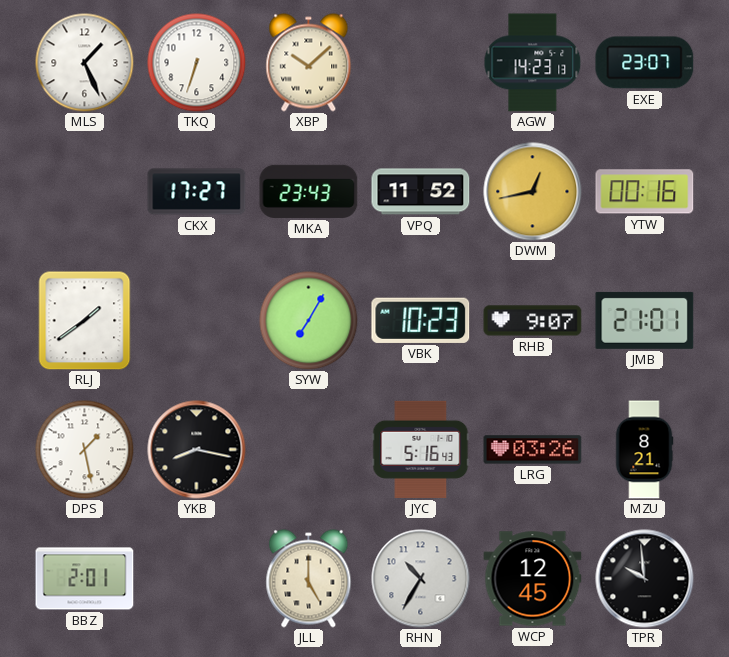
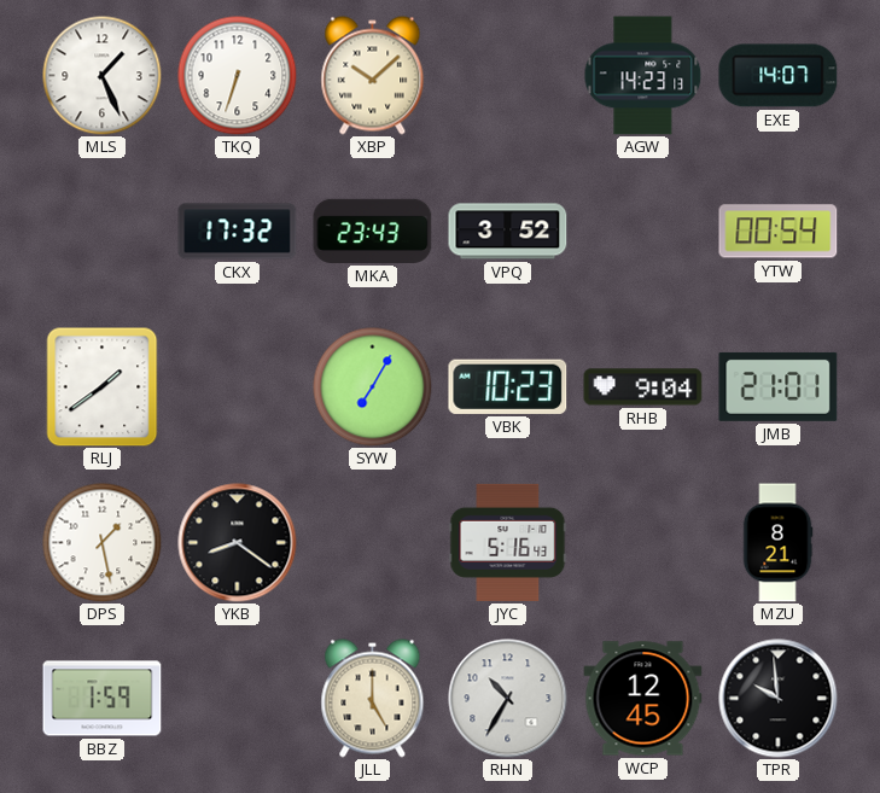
EXE: 23:07 -> 14:07
CKX: 17:27 -> 17:32
VPQ: 11:52 -> 3:52
DWM: 12:43 -> none
YTW: 00:16 -> 00:54
RHB: 9:07 -> 9:04
YKB: 8:17 -> 8:21
LRG: 03:26 -> none
BBZ: 2:01 -> 1:59
